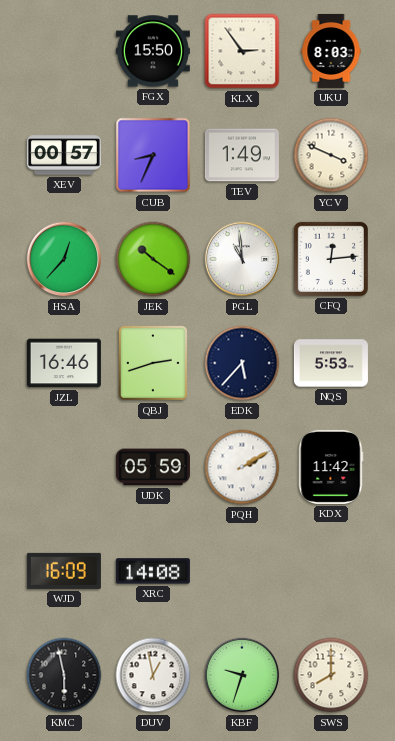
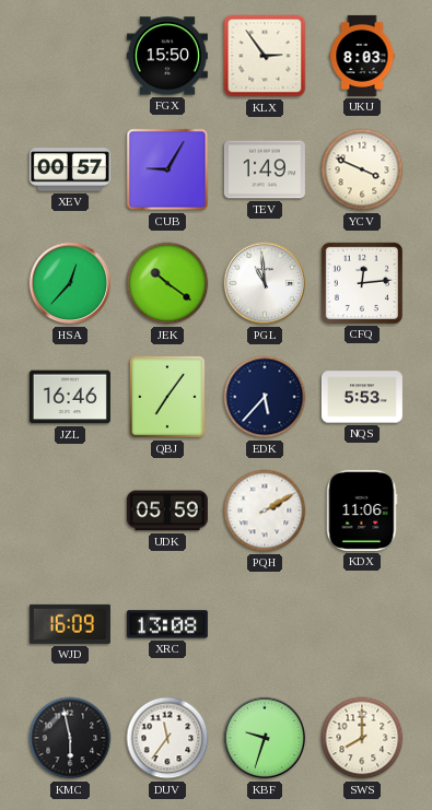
CUB: 8:34 -> 9:05
QBJ: 2:42 -> 7:06
KDX: 11:42 -> 11:06
XRC: 14:08 -> 13:08
DUV: 12:58 -> 11:36
